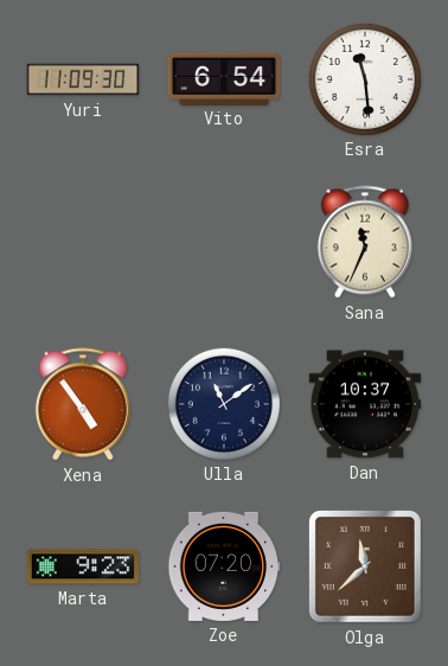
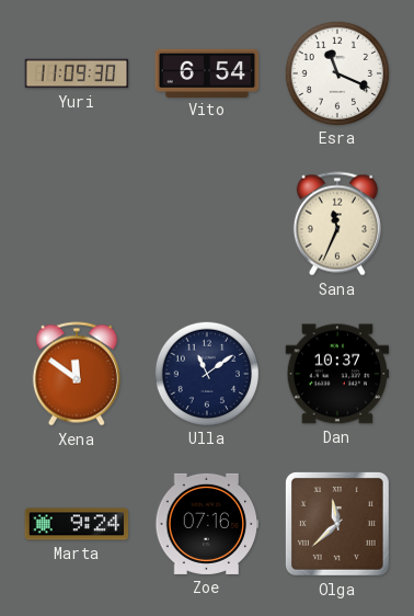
Esra: 11:29 -> 11:19
Xena: 4:54 -> 11:51
Marta: 9:23 -> 9:24
Zoe: 07:20 -> 07:16
